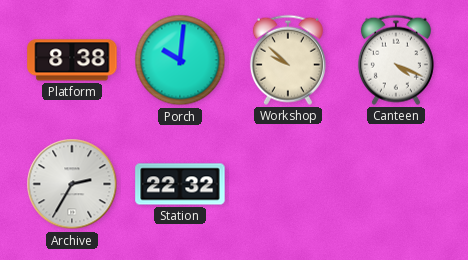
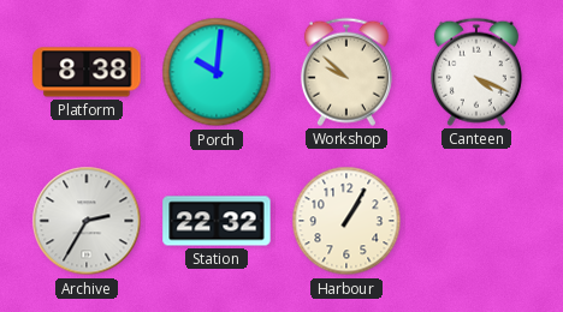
Harbour: none -> 1:05
